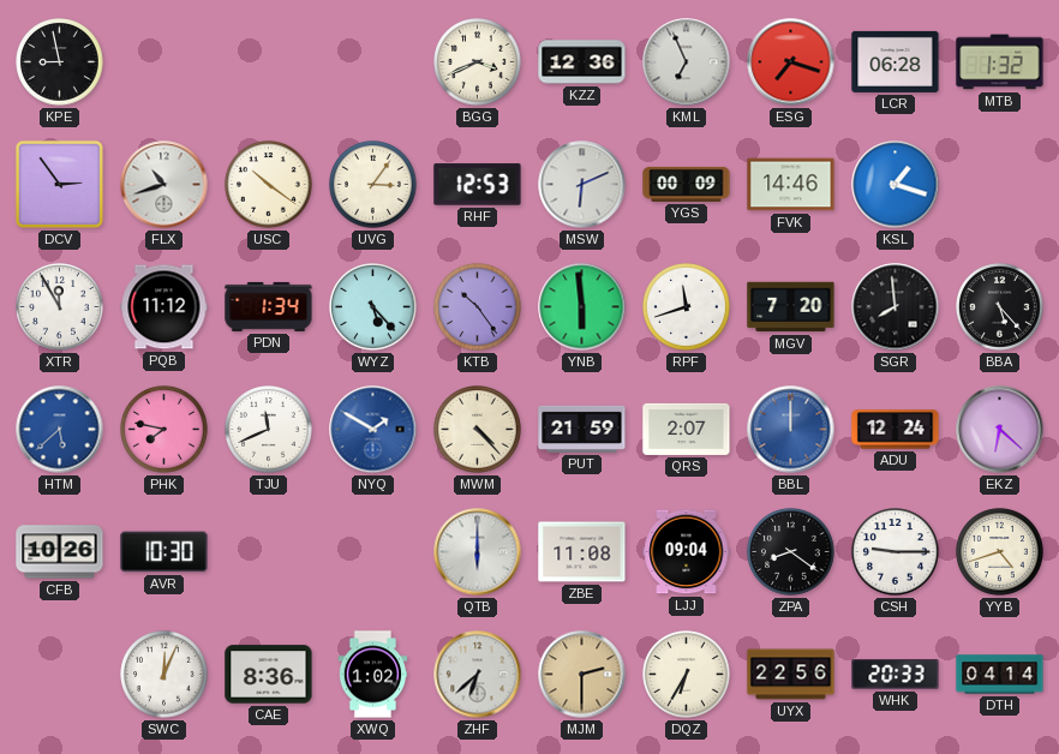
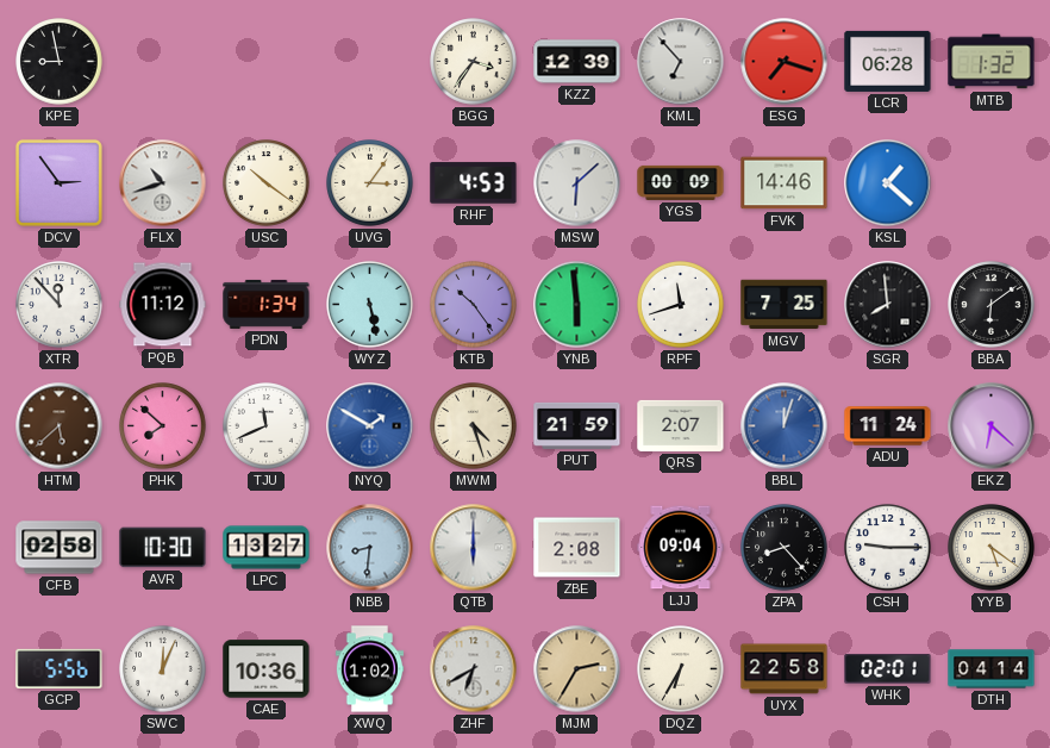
BGG: 3:41 -> 3:36
KZZ: 12:36 -> 12:39
KML: 6:56 -> 6:53
RHF: 12:53 -> 4:53
MSW: 6:11 -> 6:08
KSL: 1:18 -> 1:22
XTR: 11:55 -> 11:53
WYZ: 5:23 -> 5:28
MGV: 7:20 -> 7:25
BBA: 5:23 -> 6:09
HTM dial: blue -> brown
PHK: 7:47 -> 7:52
MWM: 4:23 -> 4:27
BBL: 12:00 -> 12:03
ADU: 12:24 -> 11:24
CFB: 10:26 -> 02:58
LPC: none -> 13:27
NBB: none -> 8:31
ZBE: 11:08 -> 2:08
ZPA: 8:21 -> 8:23
YYB: 4:42 -> 5:21
GCP: none -> 5:56
CAE: 8:36 -> 10:36
ZHF: 6:38 -> 6:40
MJM: 2:30 -> 2:35
UYX: 22:56 -> 22:58
WHK: 20:33 -> 02:01
